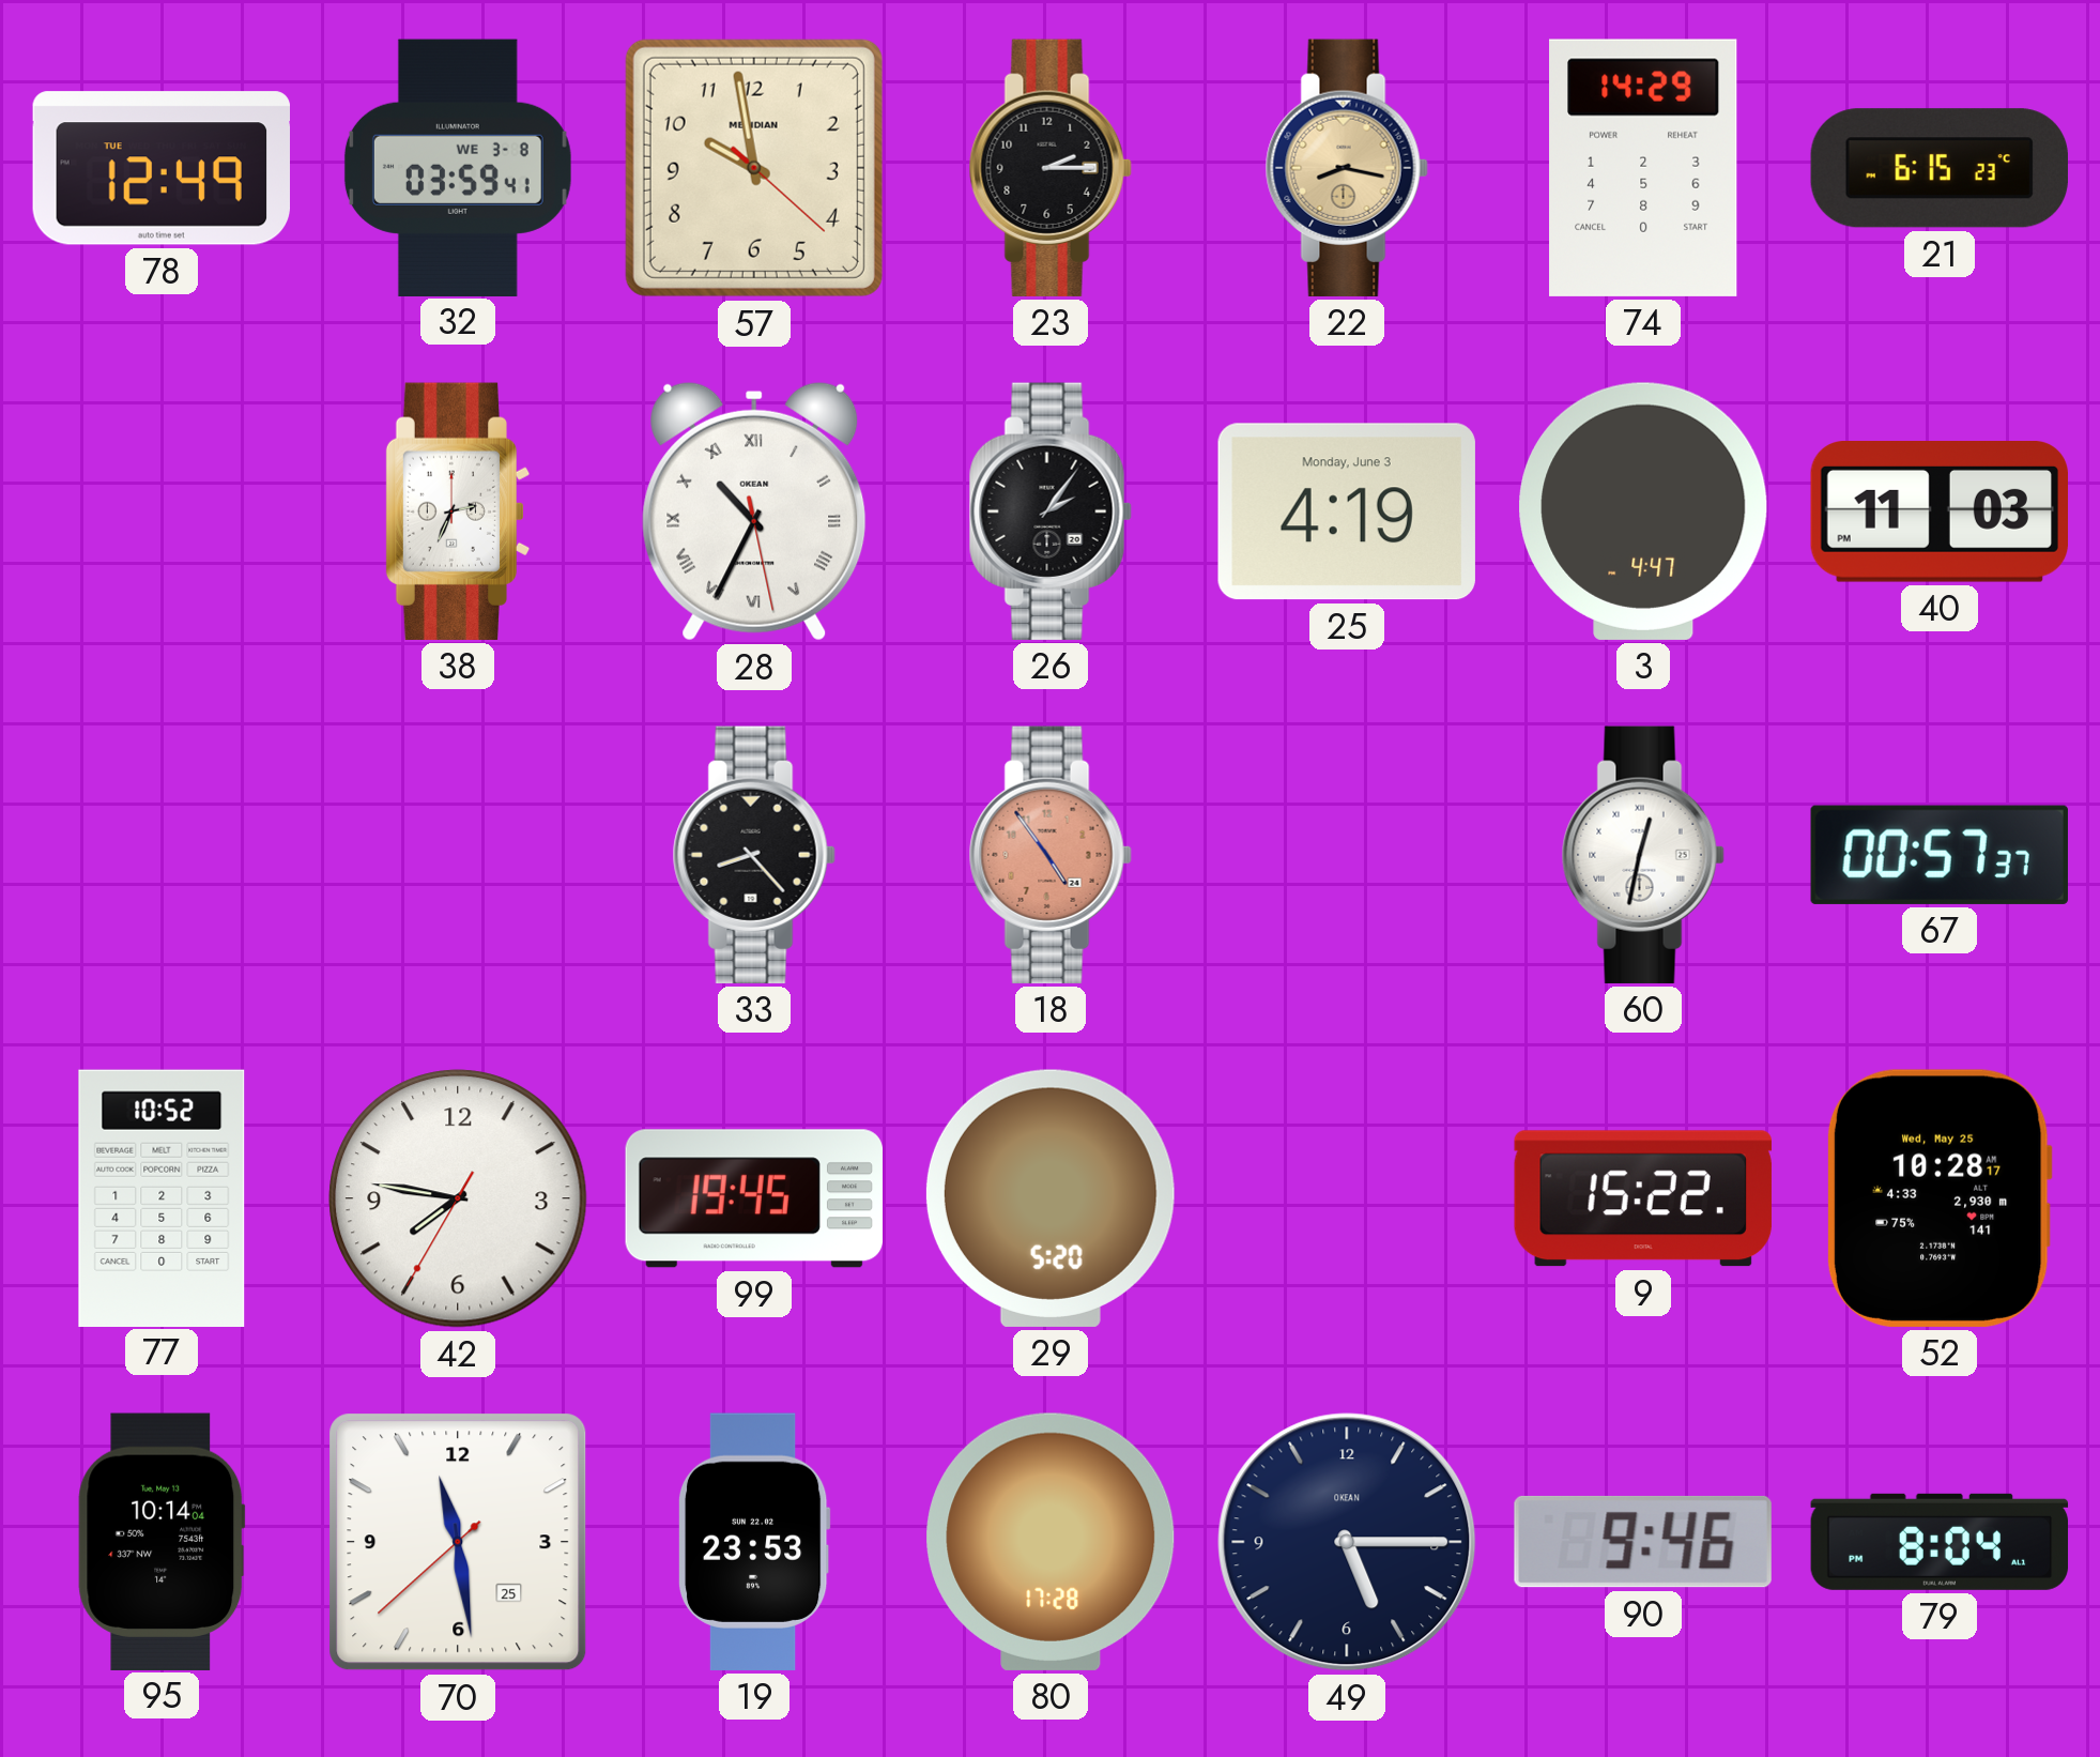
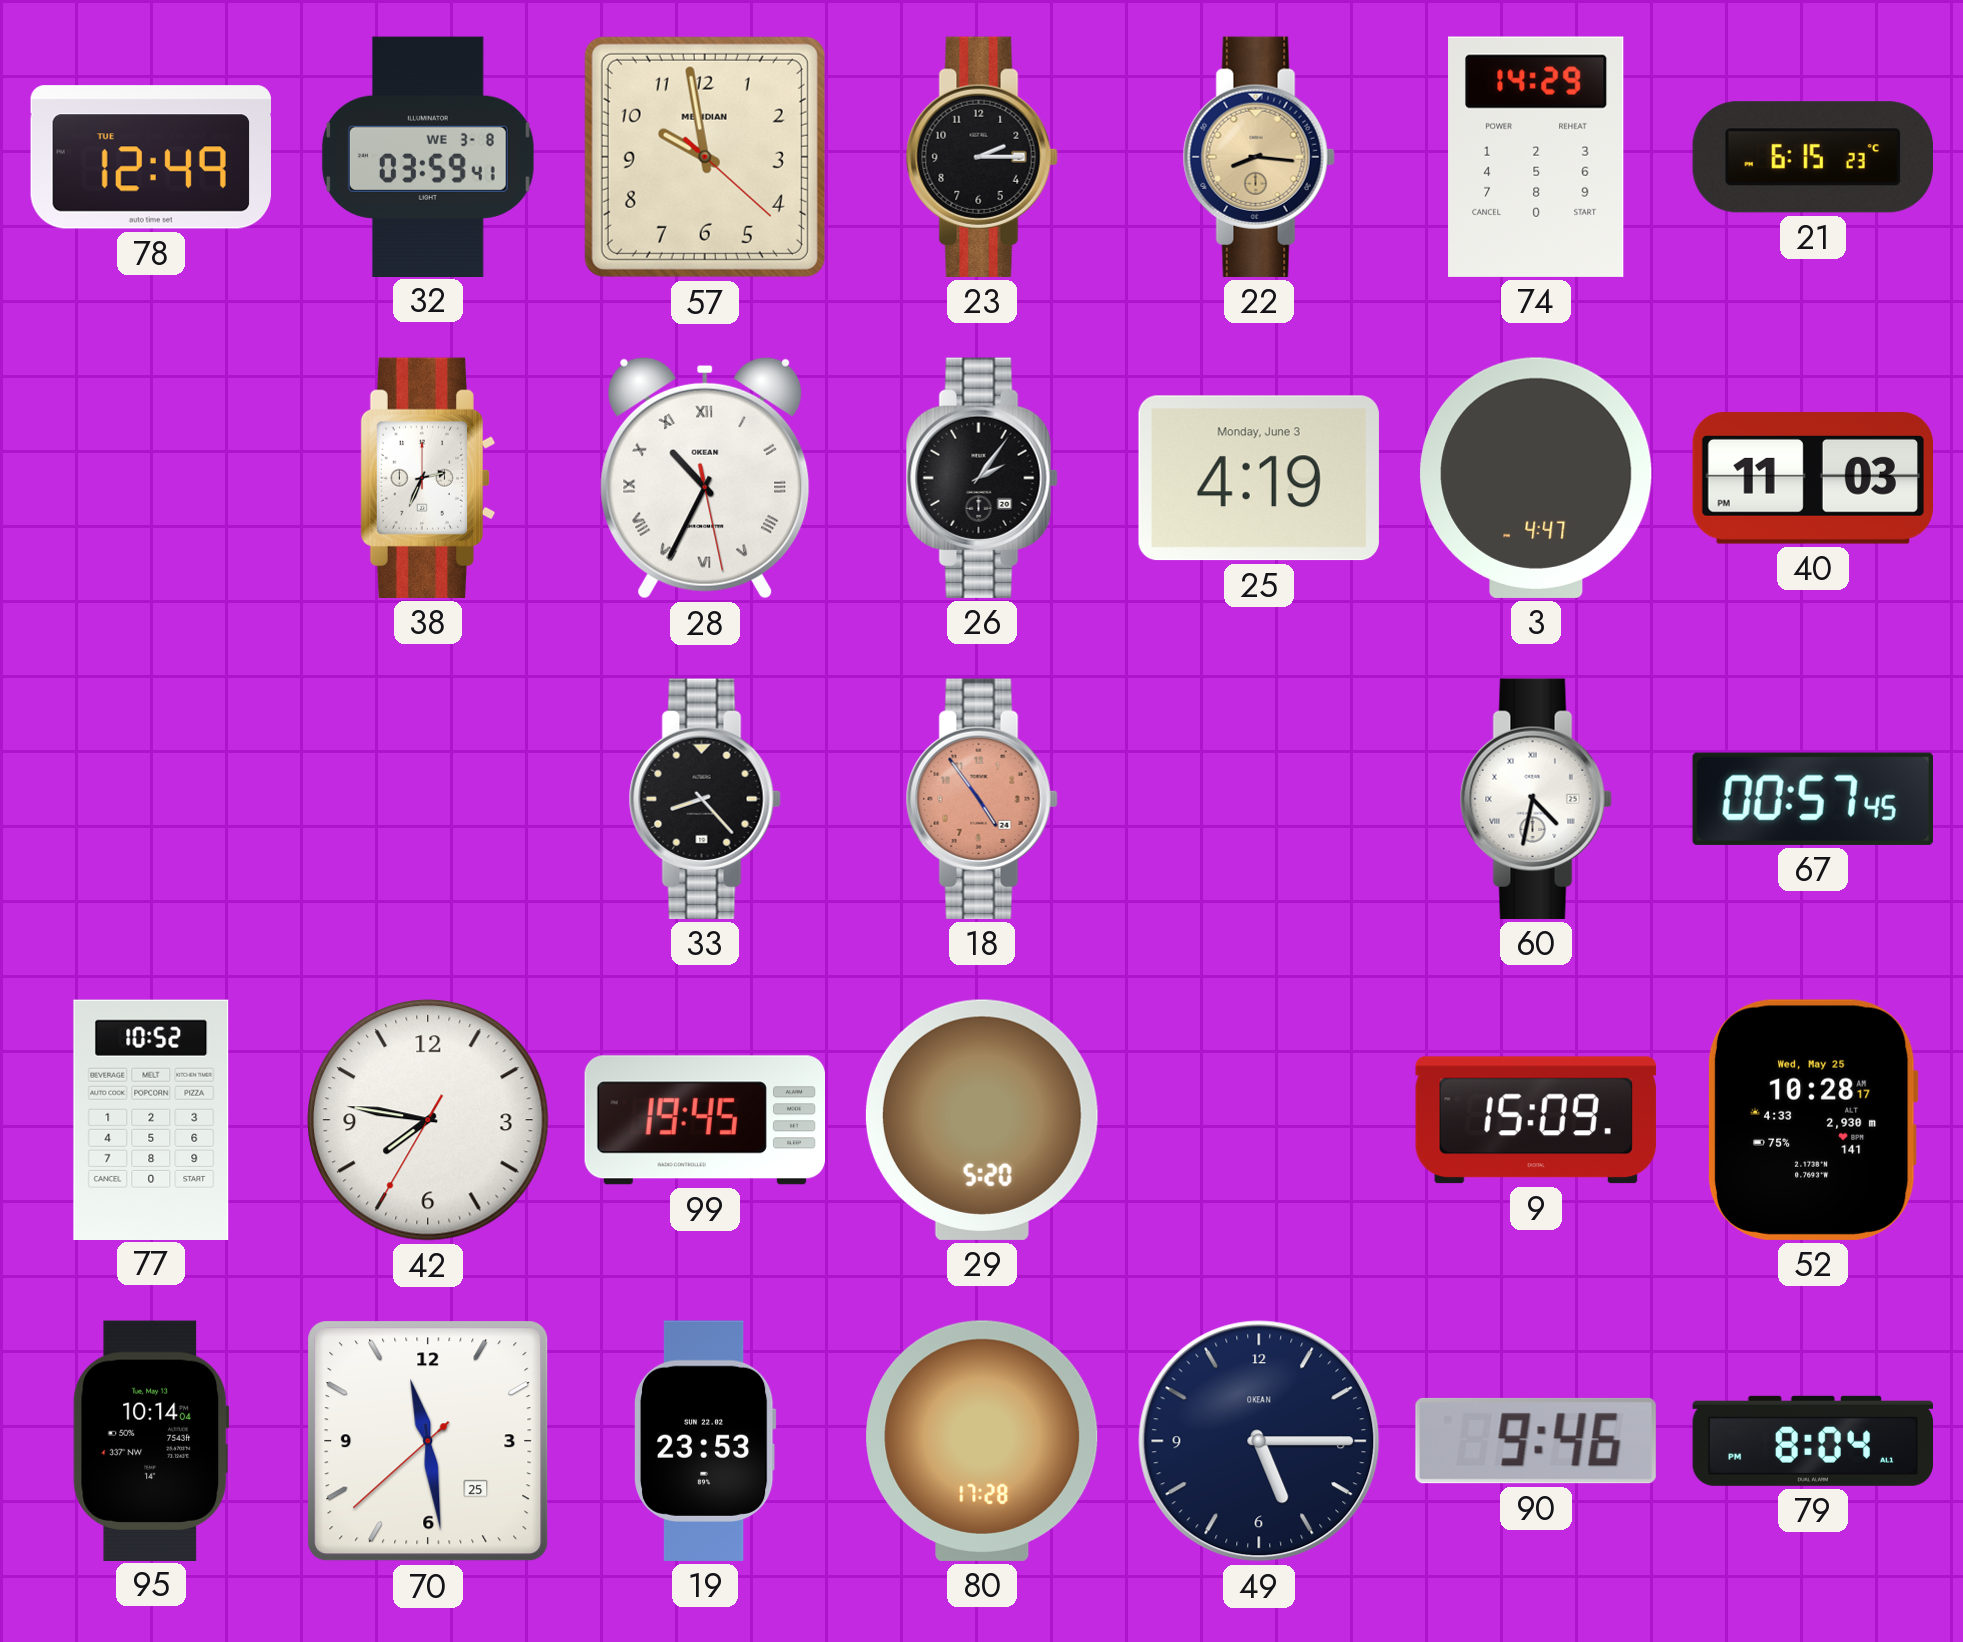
22: 8:17 -> 8:16
60: 12:32 -> 4:32
67: 00:57:37 -> 00:57:45
9: 15:22 -> 15:09
